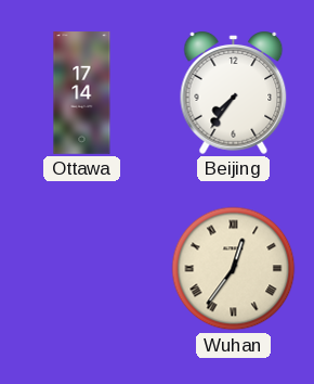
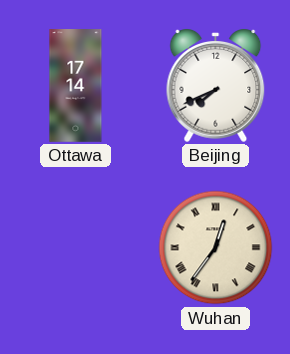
Beijing: 7:36 -> 7:41
